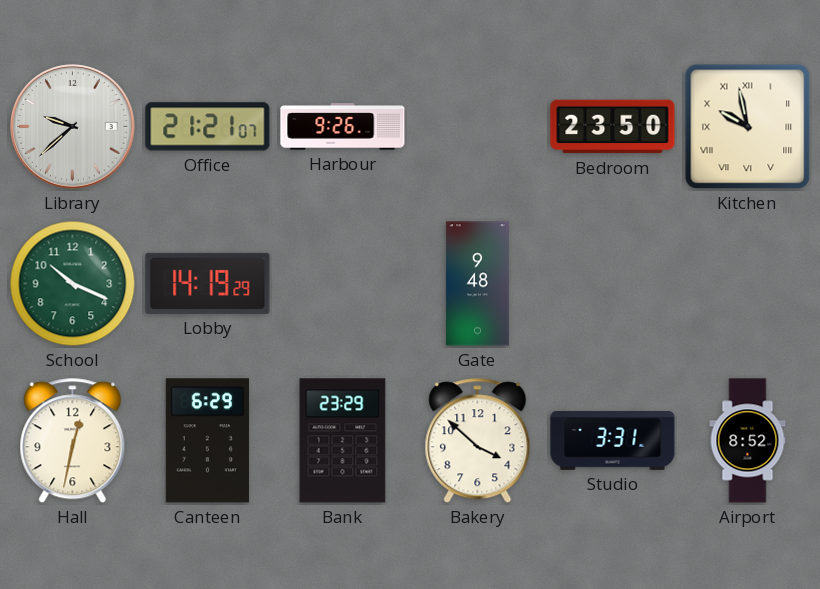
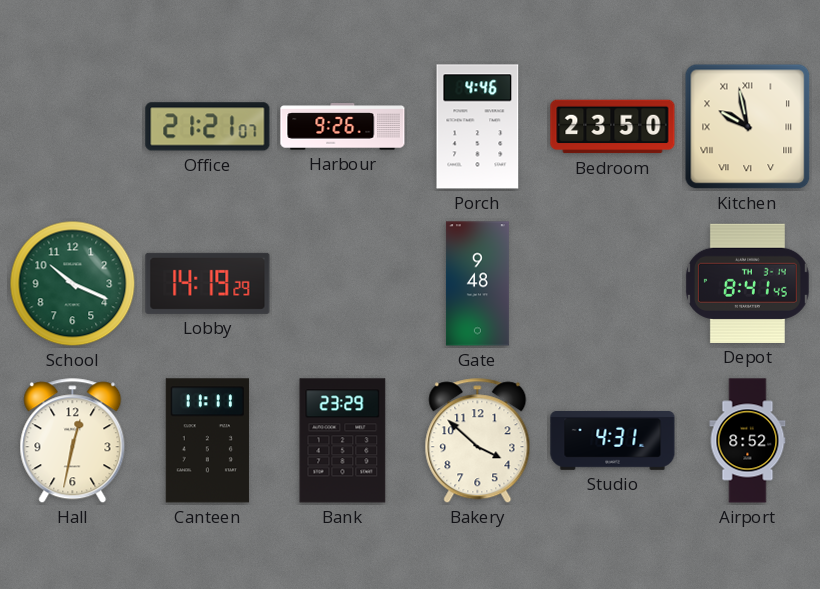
Library: 9:38 -> none
Porch: none -> 4:46
Depot: none -> 8:41
Canteen: 6:29 -> 11:11
Studio: 3:31 -> 4:31
